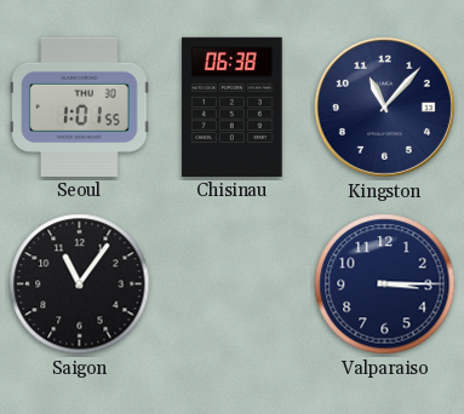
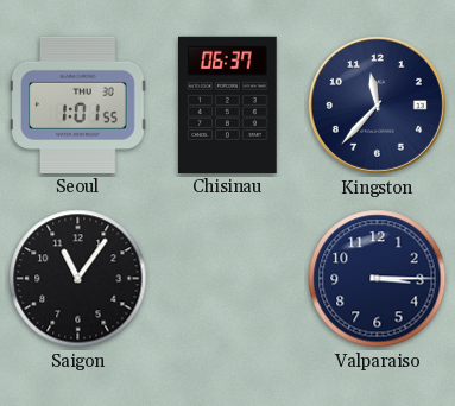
Chisinau: 06:38 -> 06:37
Kingston: 11:07 -> 11:37
